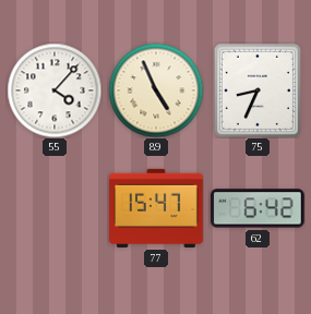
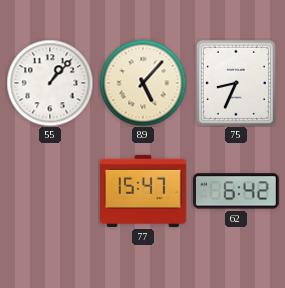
55: 4:07 -> 1:07
89: 4:56 -> 5:07
